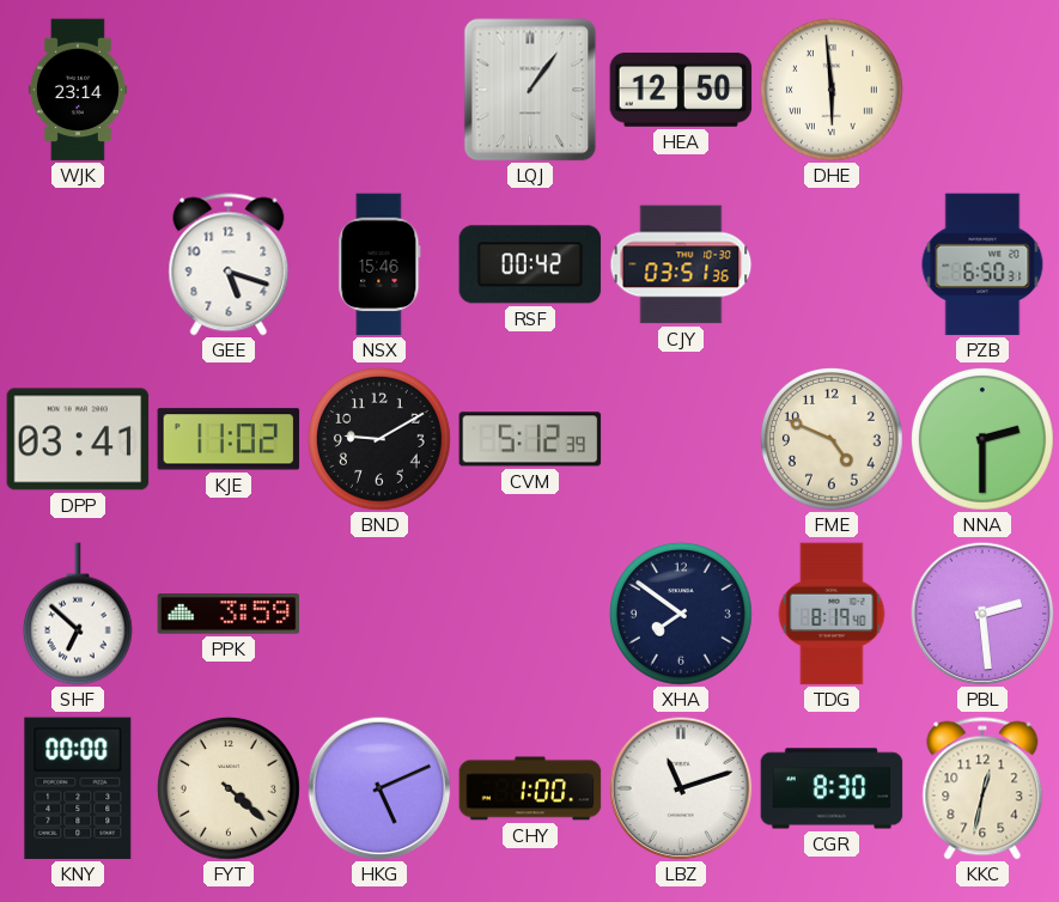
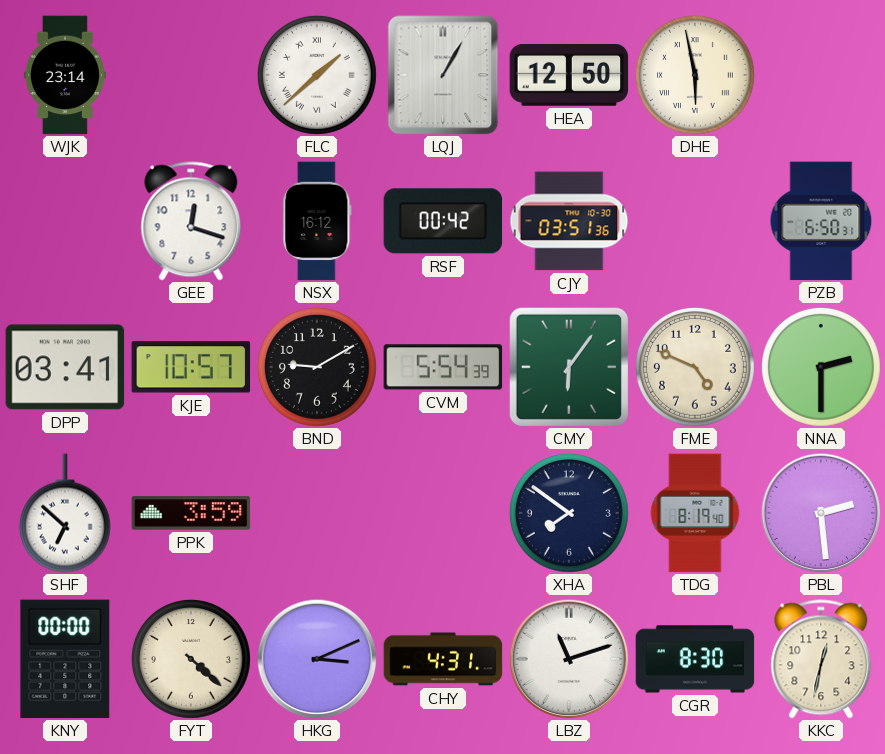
FLC: none -> 1:38
LQJ: 1:06 -> 1:05
DHE: 5:59 -> 5:58
GEE: 5:18 -> 12:18
NSX: 15:46 -> 16:12
KJE: 11:02 -> 10:57
CVM: 5:12 -> 5:54
CMY: none -> 6:06
HKG: 5:11 -> 3:11
CHY: 1:00 -> 4:31
